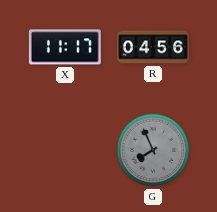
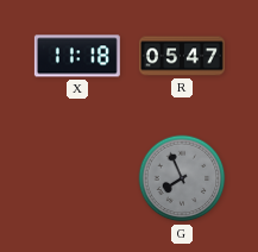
X: 11:17 -> 11:18
R: 04:56 -> 05:47
